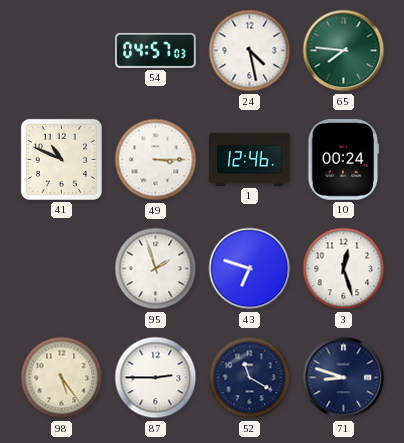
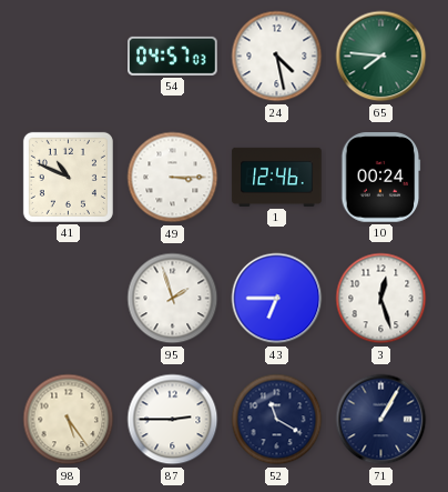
43: 6:48 -> 6:45
71: 8:48 -> 1:05
